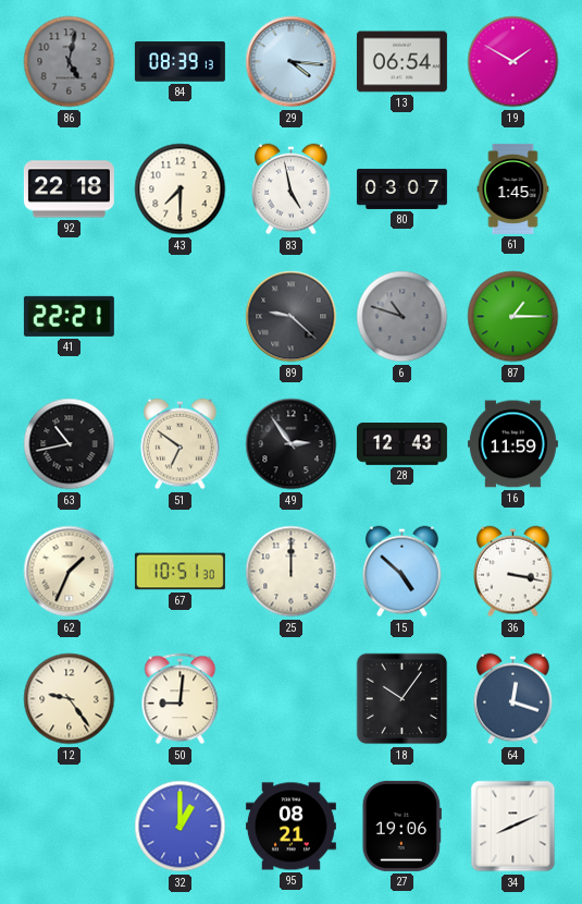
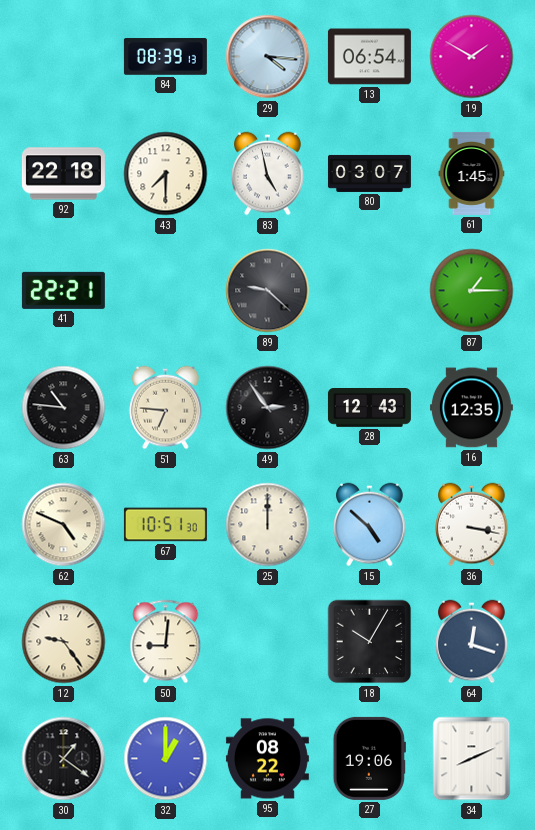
86: 5:02 -> none
6: 10:48 -> none
63: 10:43 -> 10:46
51: 6:51 -> 6:46
16: 11:59 -> 12:35
62: 1:34 -> 4:49
18: 10:06 -> 10:05
30: none -> 1:21
95: 08:21 -> 08:22
